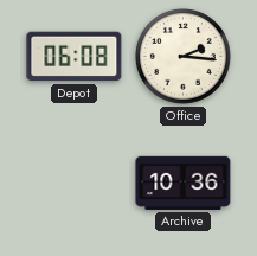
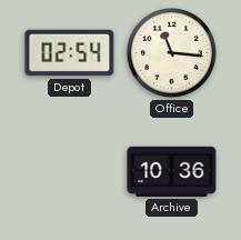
Depot: 06:08 -> 02:54
Office: 2:16 -> 11:16
